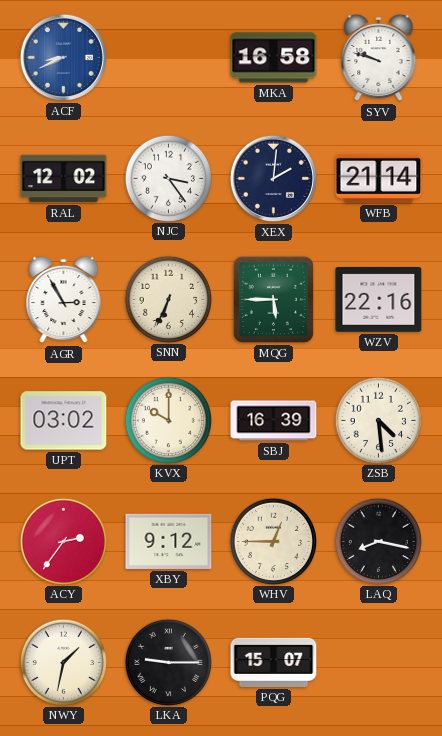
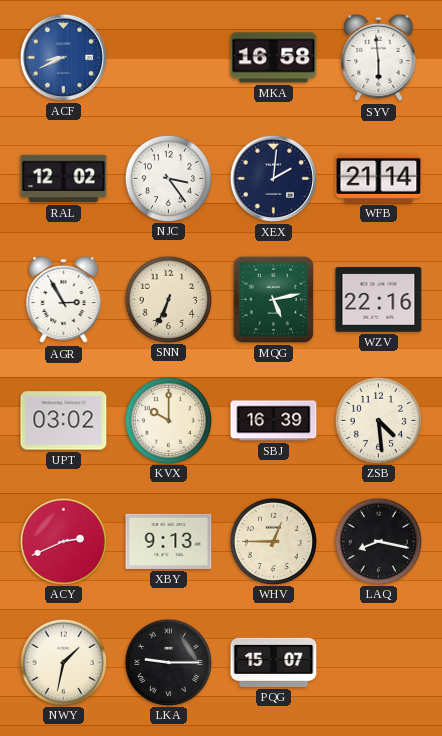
SYV: 9:48 -> 5:59
MQG: 5:45 -> 5:13
ACY: 2:36 -> 2:41
XBY: 9:12 -> 9:13
